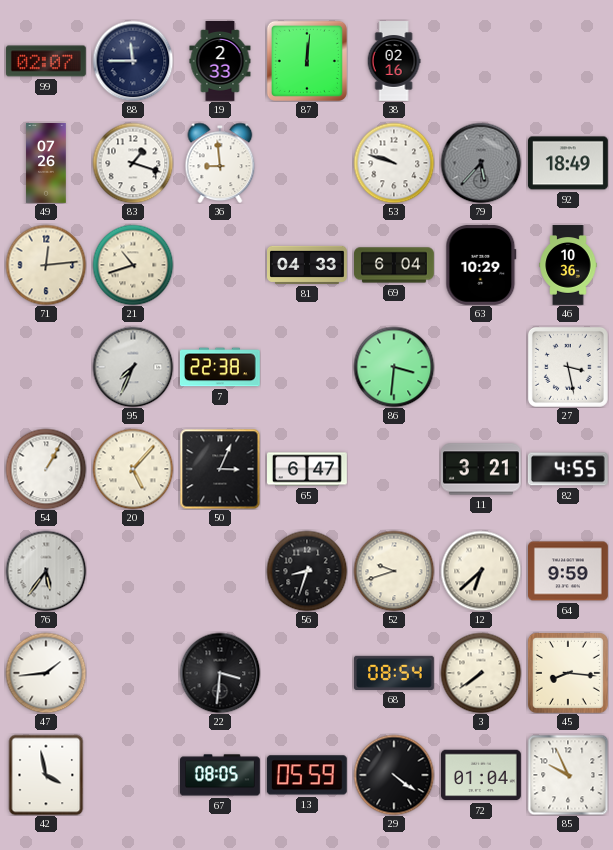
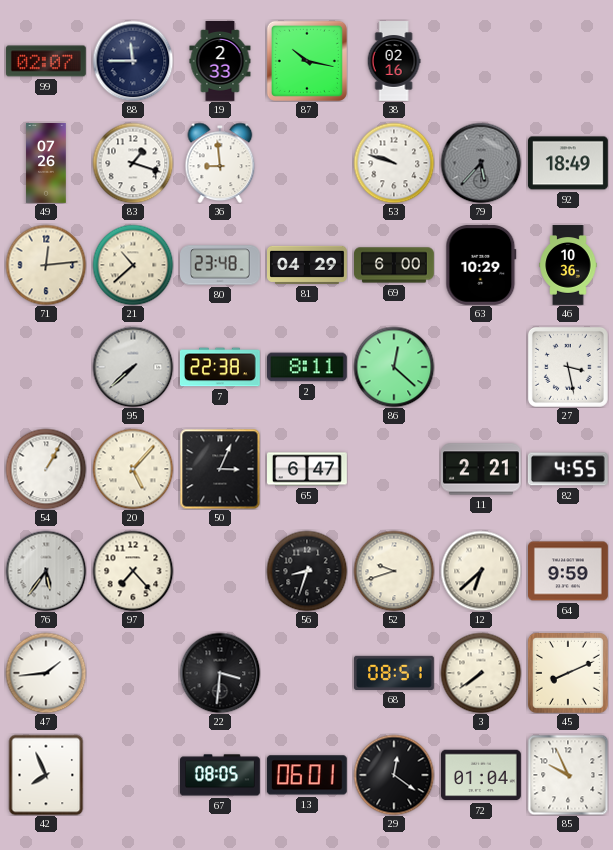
87: 12:01 -> 10:17
21: 10:42 -> 10:38
80: none -> 23:48
81: 04:33 -> 04:29
69: 6:04 -> 6:00
95: 7:34 -> 7:38
2: none -> 8:11
86: 3:31 -> 12:22
11: 3:21 -> 2:21
97: none -> 7:23
68: 08:54 -> 08:51
45: 8:16 -> 8:11
42: 3:58 -> 7:56
13: 05:59 -> 06:01
29: 4:21 -> 12:21
